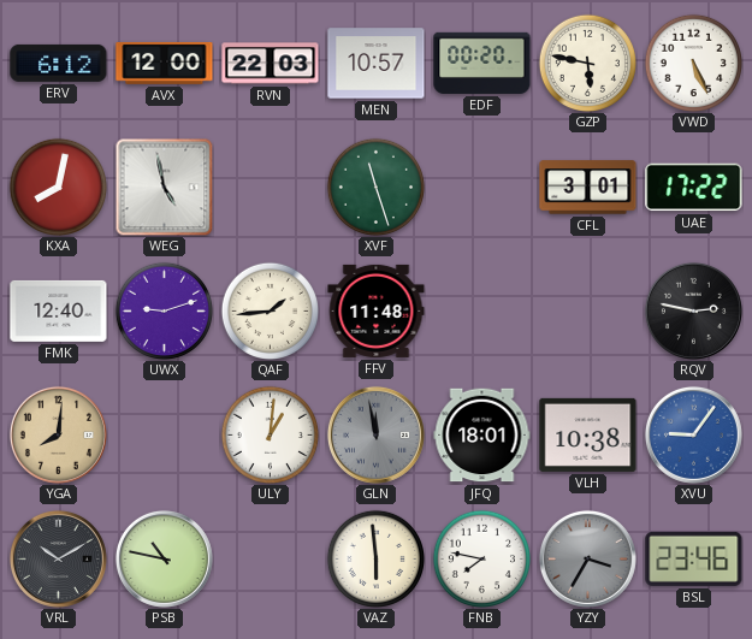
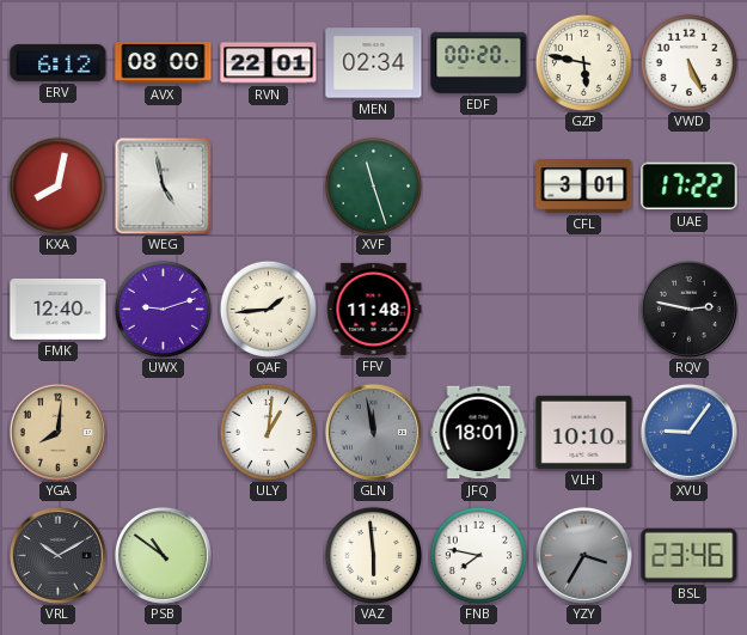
AVX: 12:00 -> 08:00
RVN: 22:03 -> 22:01
MEN: 10:57 -> 02:34
VLH: 10:38 -> 10:10
PSB: 10:47 -> 10:51
